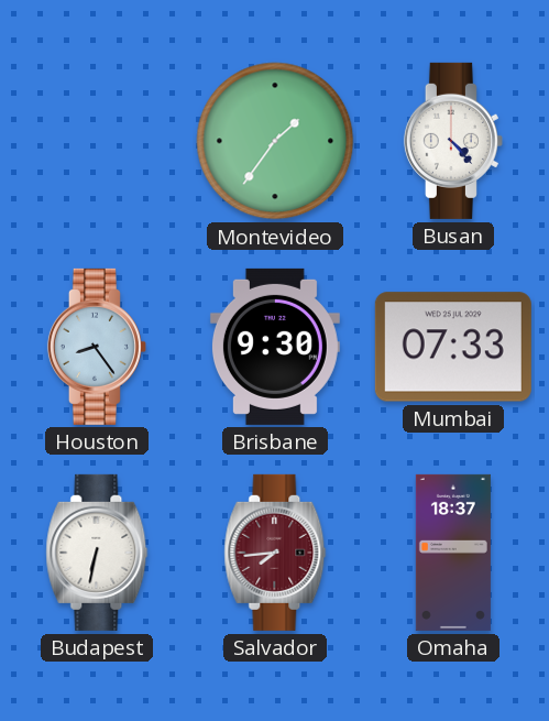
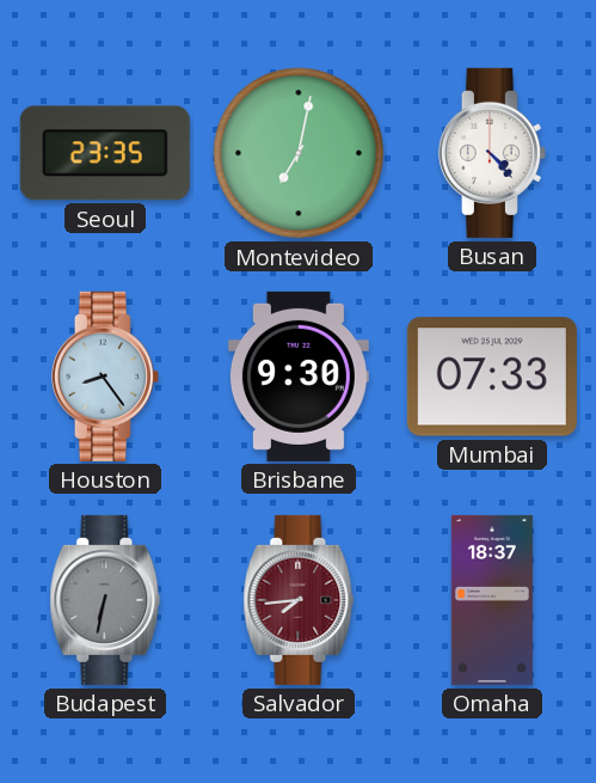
Seoul: none -> 23:35
Montevideo: 1:36 -> 7:02
Budapest dial: white -> grey
